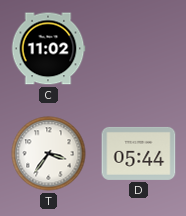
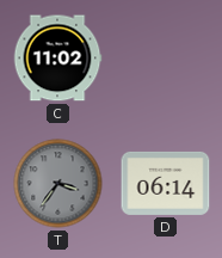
T dial: white -> grey
D: 05:44 -> 06:14
